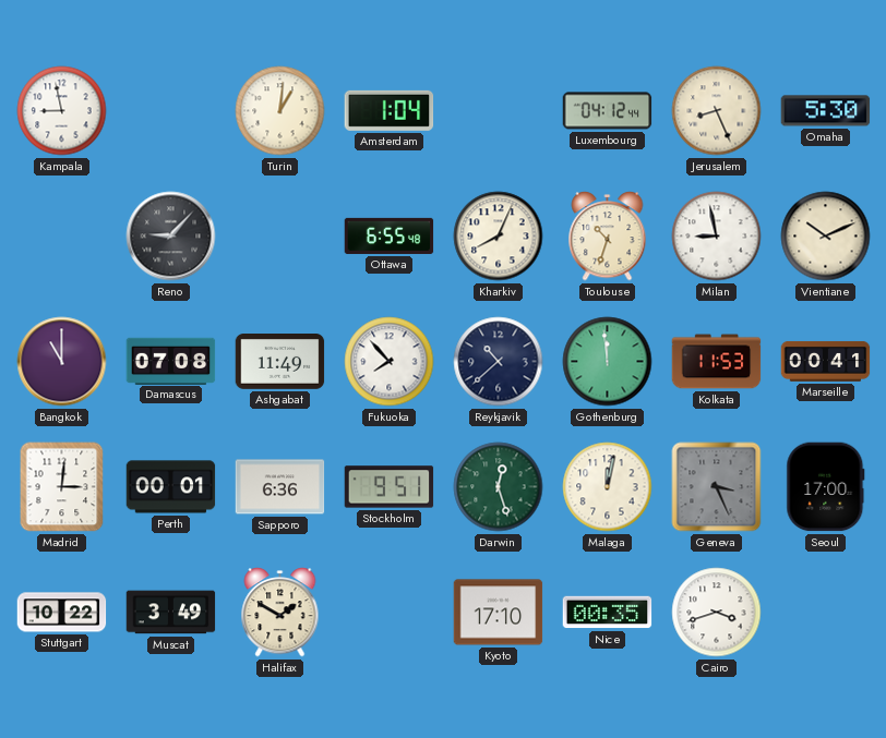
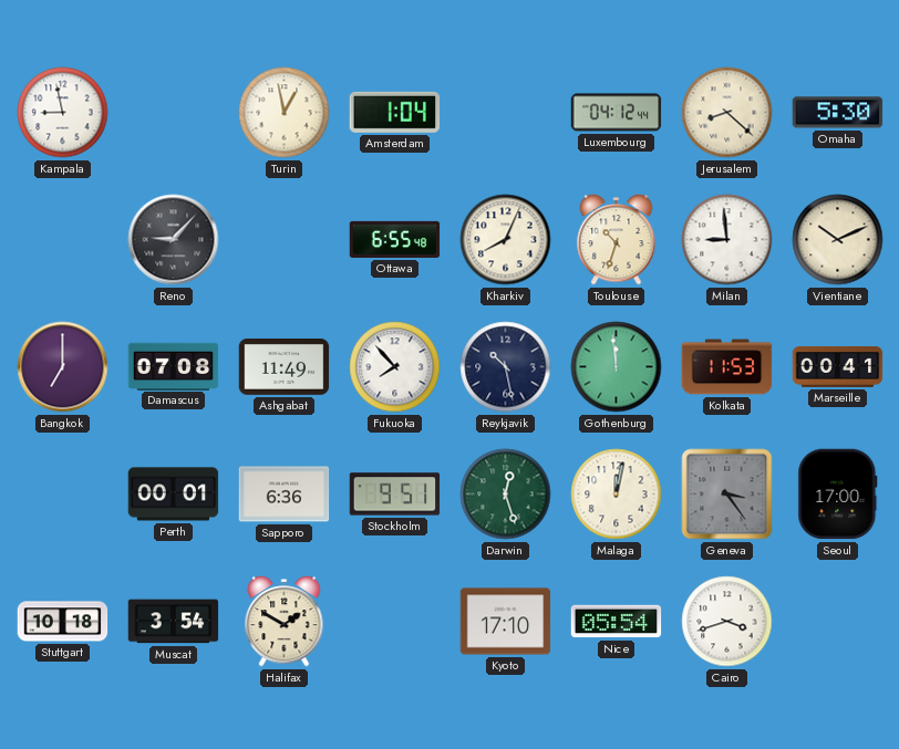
Turin: 1:01 -> 12:58
Jerusalem: 8:26 -> 8:22
Milan: 8:58 -> 8:59
Bangkok: 11:00 -> 7:00
Reykjavik: 10:38 -> 10:28
Madrid: 3:01 -> none
Geneva: 3:26 -> 3:24
Stuttgart: 10:22 -> 10:18
Muscat: 3:49 -> 3:54
Nice: 00:35 -> 05:54
